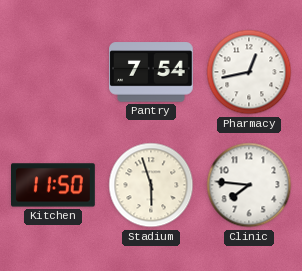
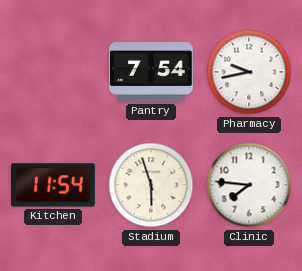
Pharmacy: 12:43 -> 9:43
Kitchen: 11:50 -> 11:54
